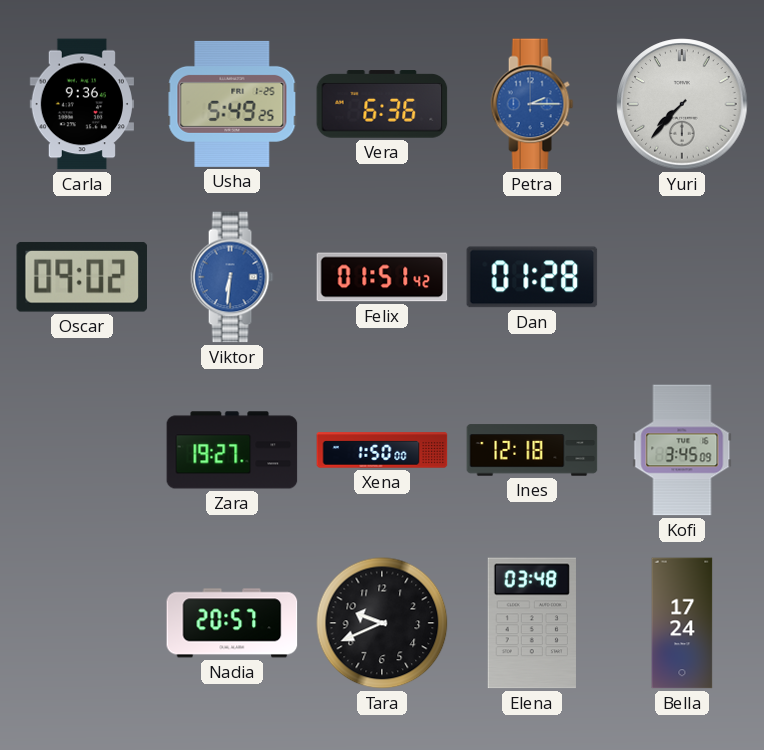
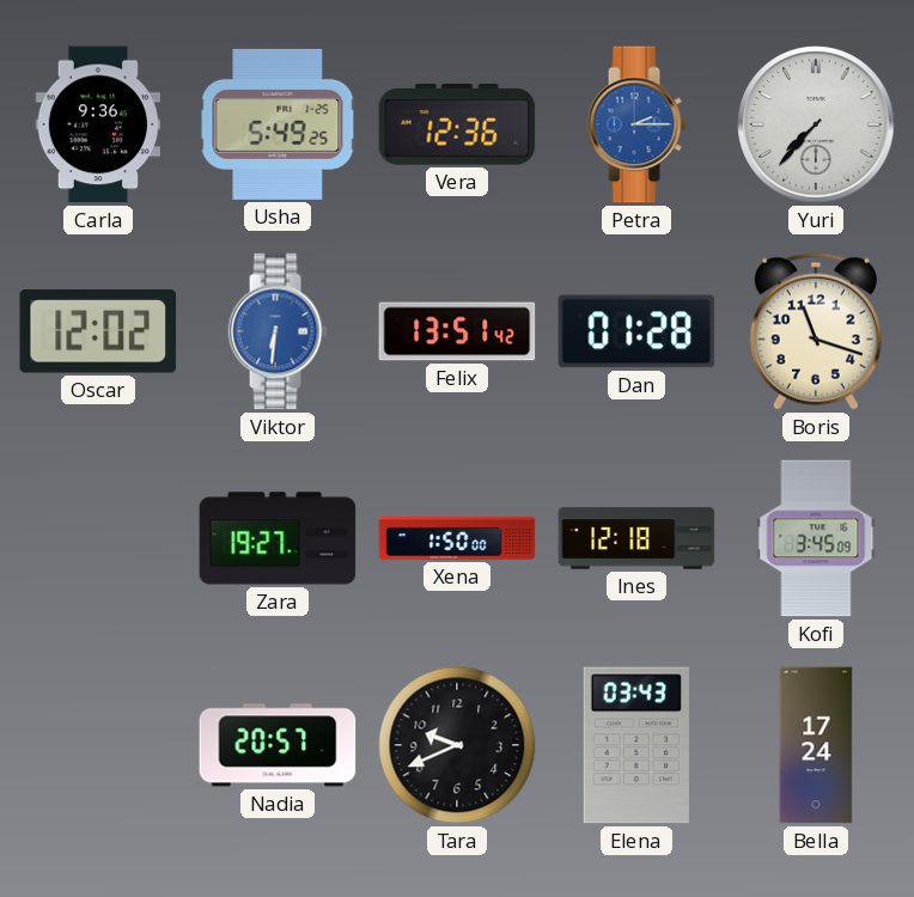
Vera: 6:36 -> 12:36
Oscar: 09:02 -> 12:02
Felix: 01:51 -> 13:51
Boris: none -> 11:18
Elena: 03:48 -> 03:43
